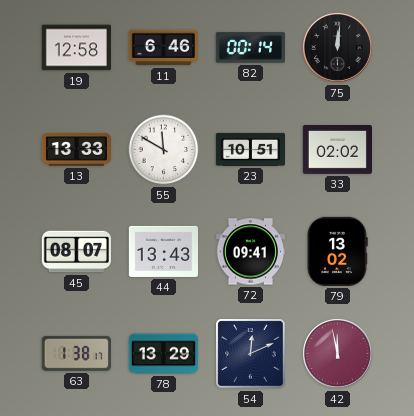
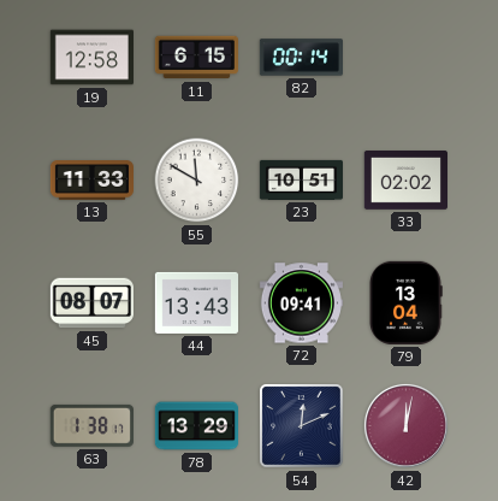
11: 6:46 -> 6:15
75: 12:01 -> none
13: 13:33 -> 11:33
79: 13:02 -> 13:04
42: 11:58 -> 12:02
